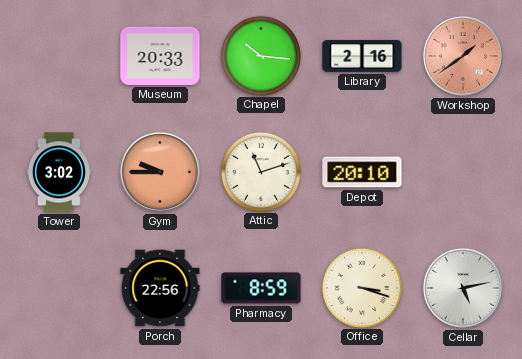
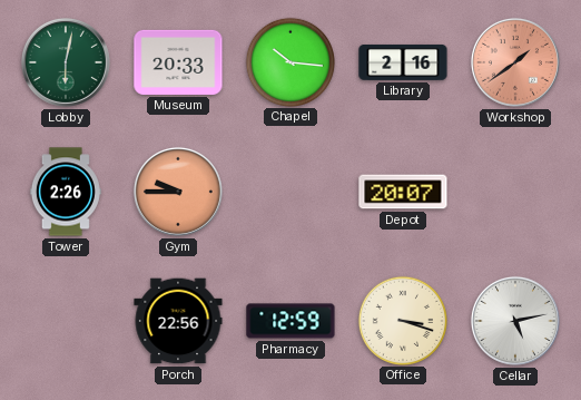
Lobby: none -> 6:02
Tower: 3:02 -> 2:26
Attic: 11:12 -> none
Depot: 20:10 -> 20:07
Pharmacy: 8:59 -> 12:59
